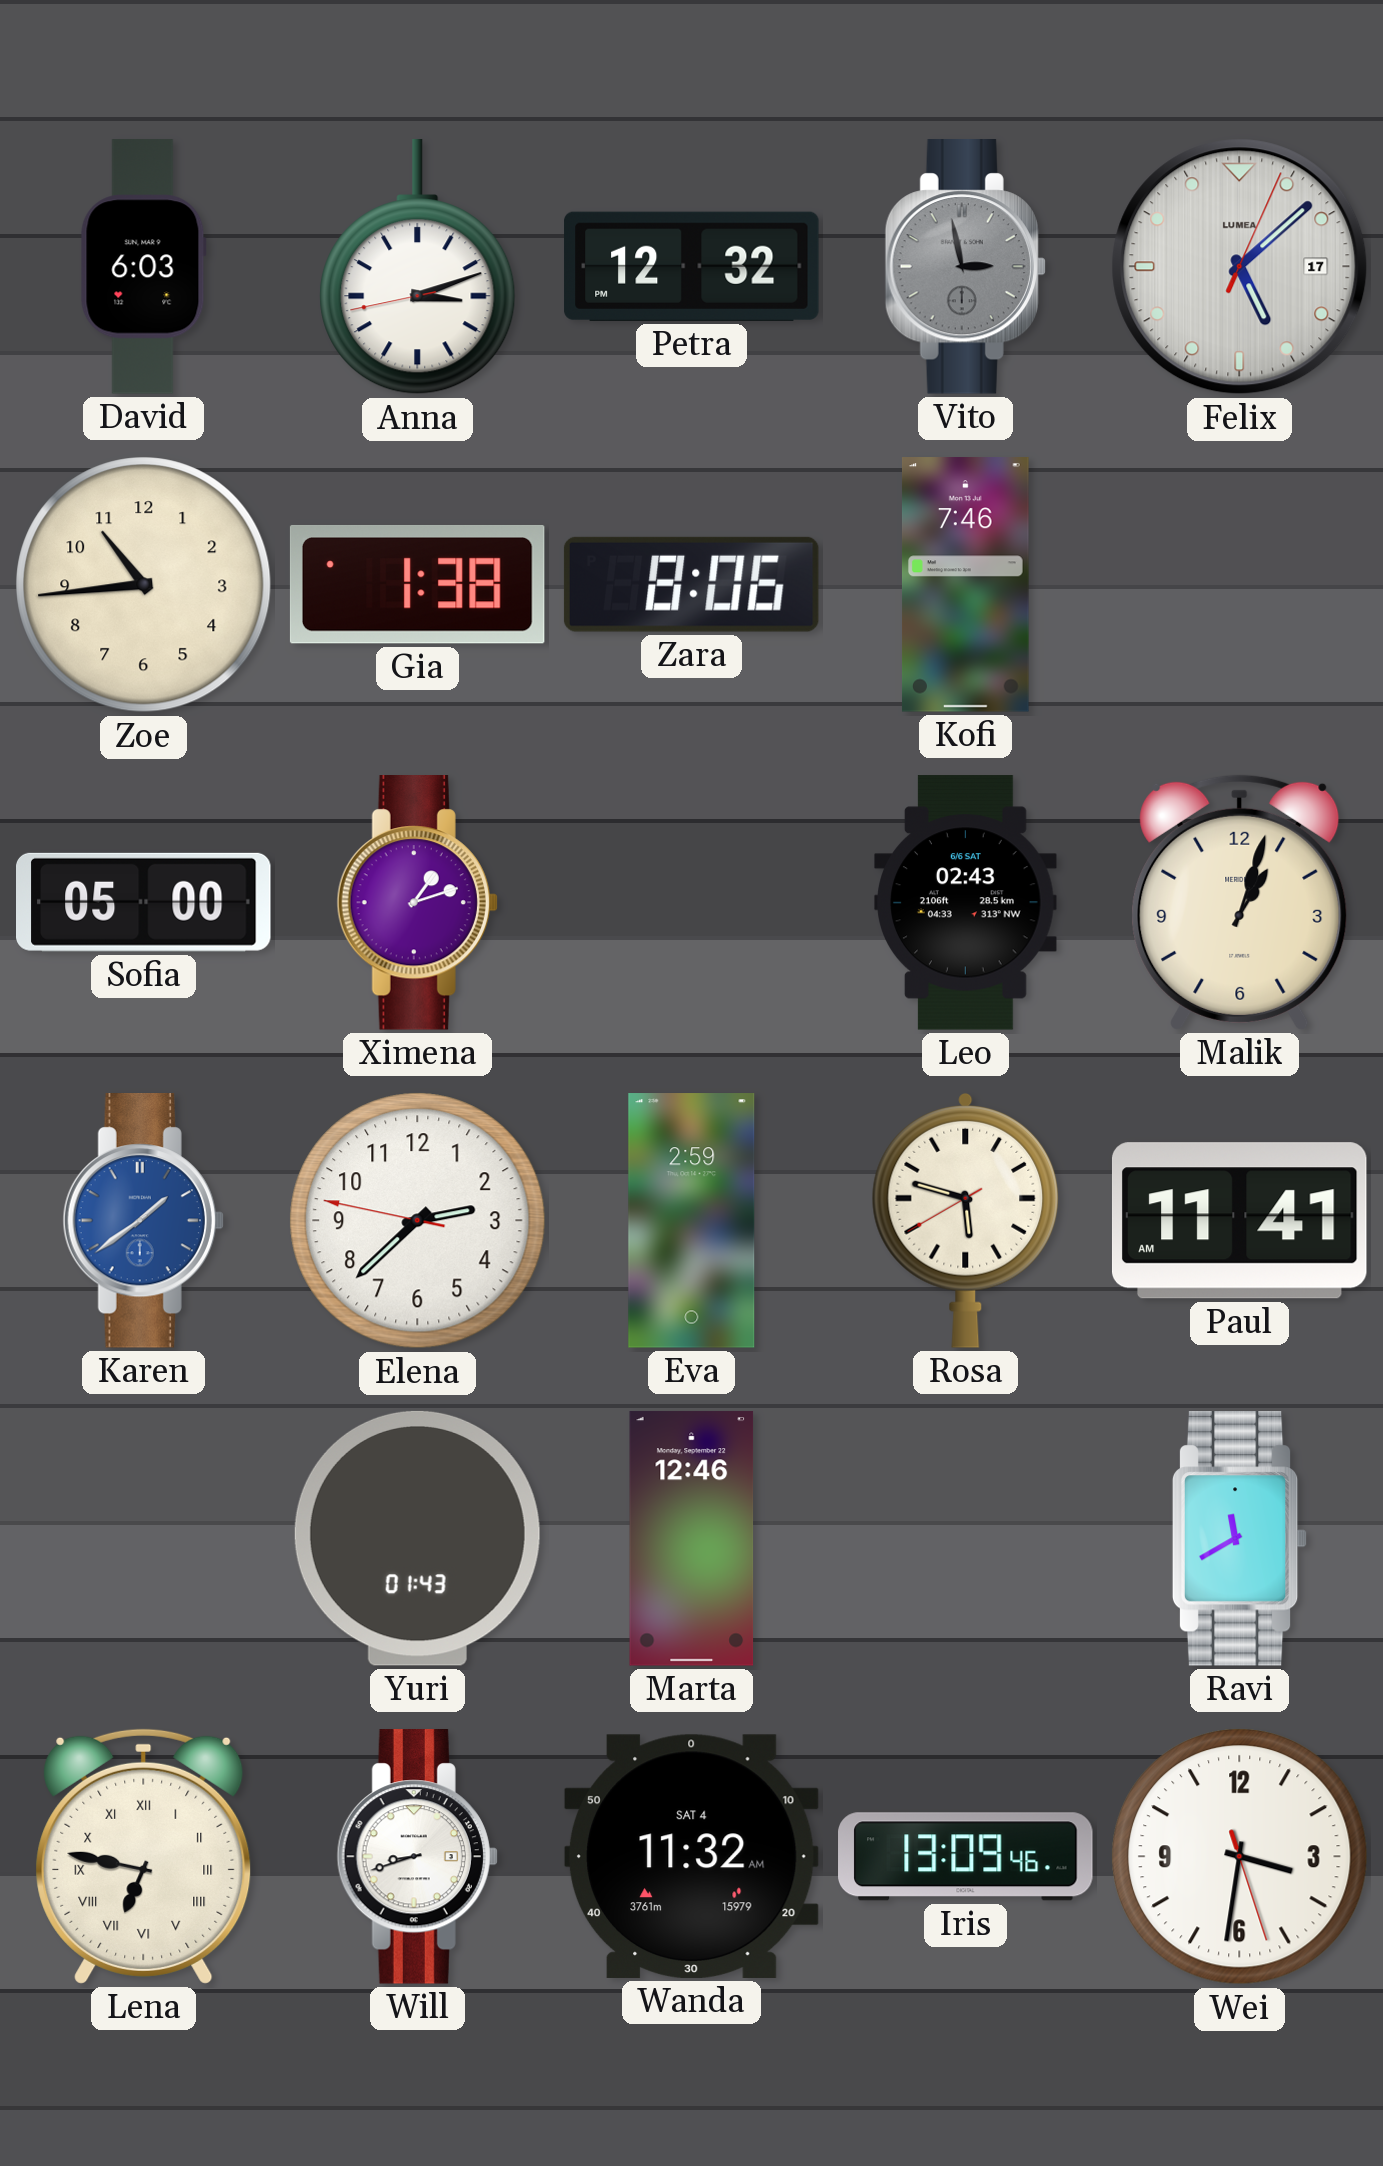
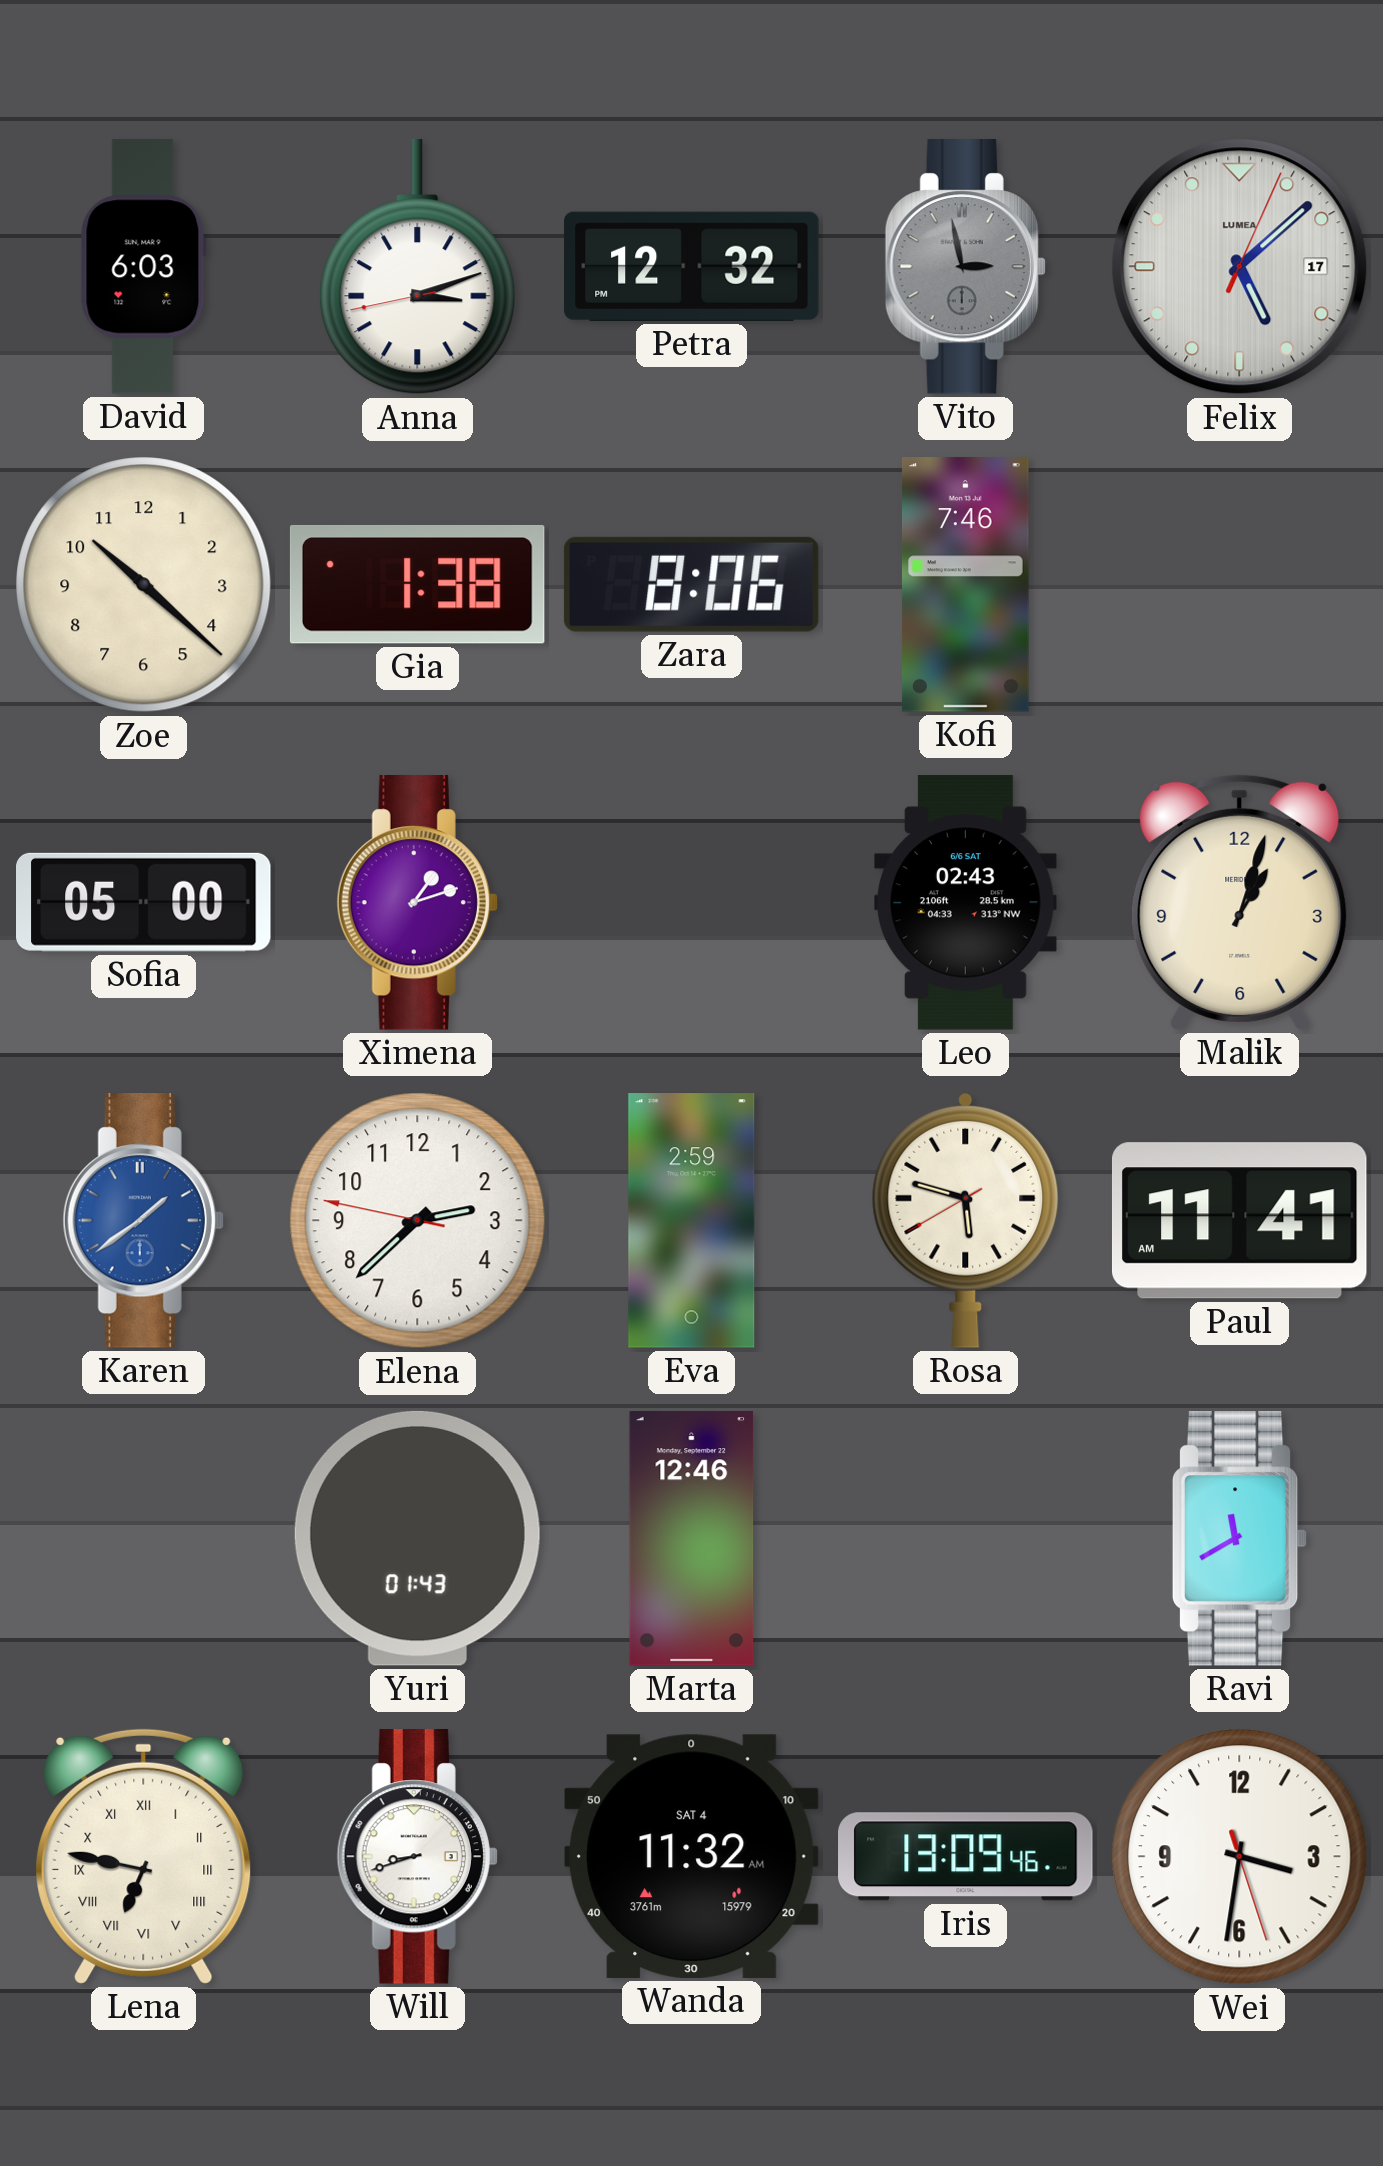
Zoe: 10:44 -> 10:22
